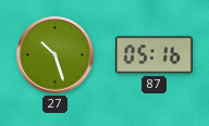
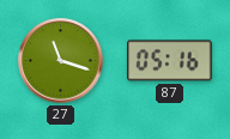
27: 10:27 -> 11:18
